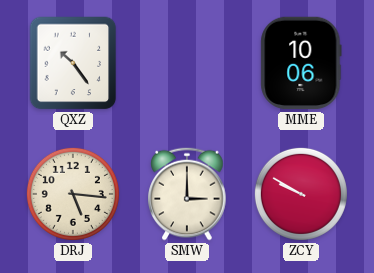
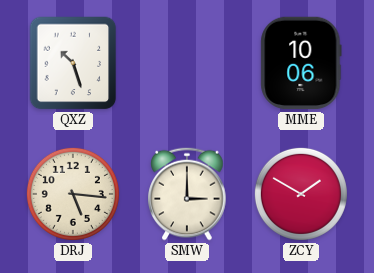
QXZ: 10:24 -> 10:27
ZCY: 9:50 -> 1:50
